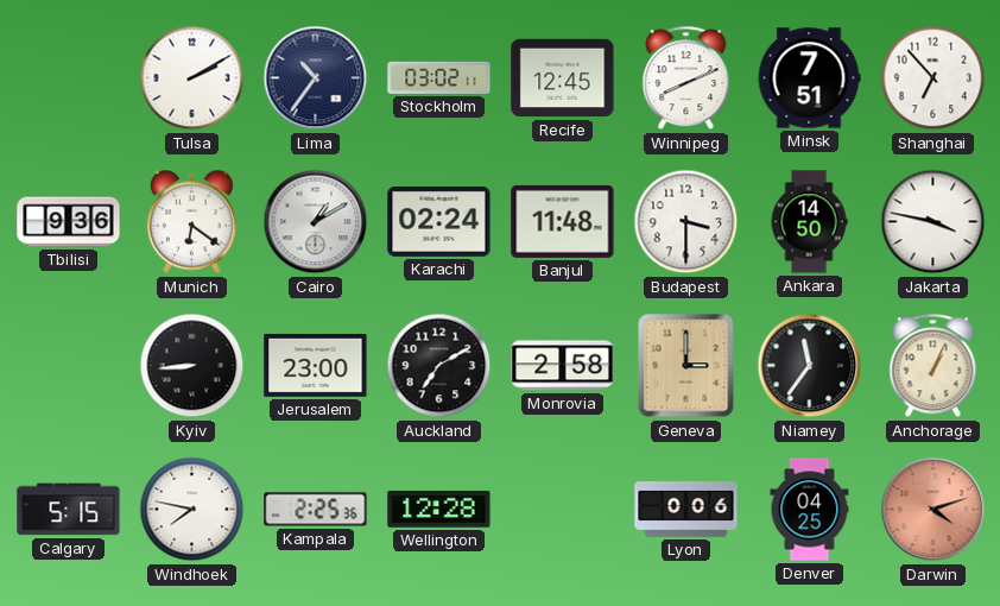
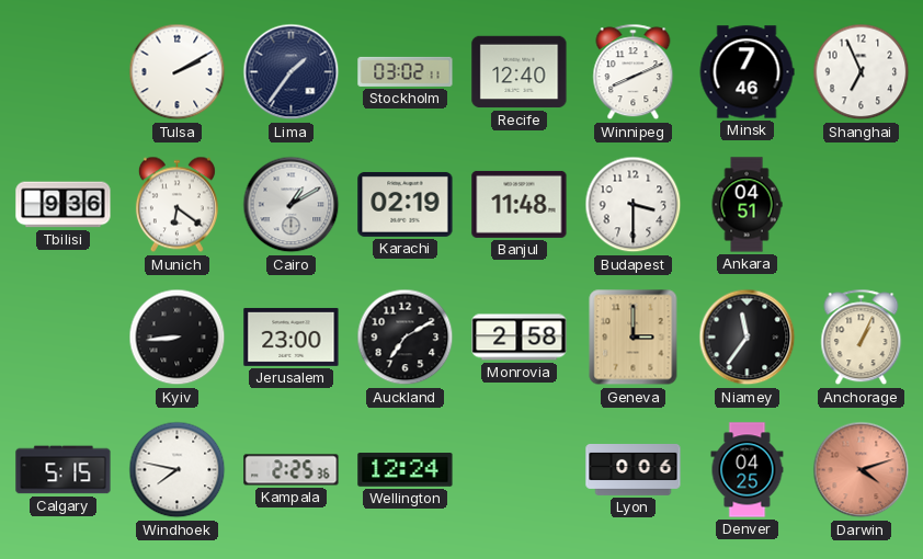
Lima: 10:36 -> 1:36
Recife: 12:45 -> 12:40
Minsk: 7:51 -> 7:46
Shanghai: 6:53 -> 6:56
Karachi: 02:24 -> 02:19
Ankara: 14:50 -> 04:51
Jakarta: 3:47 -> none
Wellington: 12:28 -> 12:24
